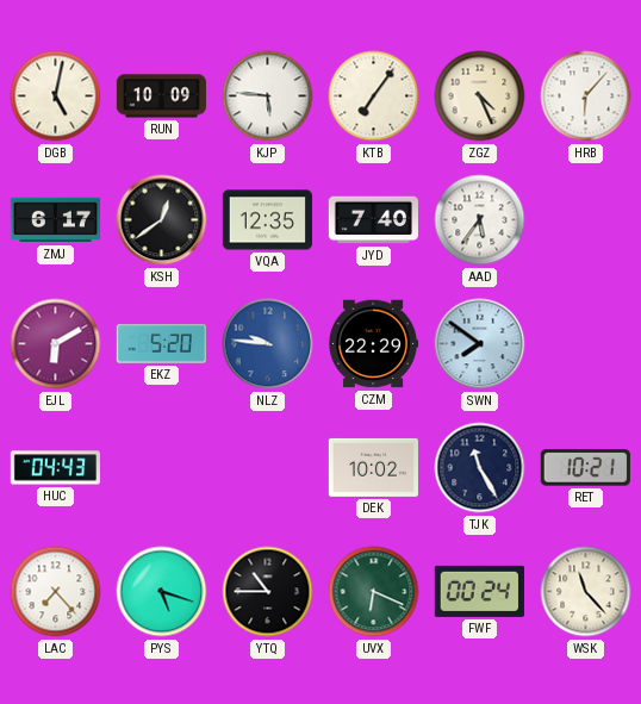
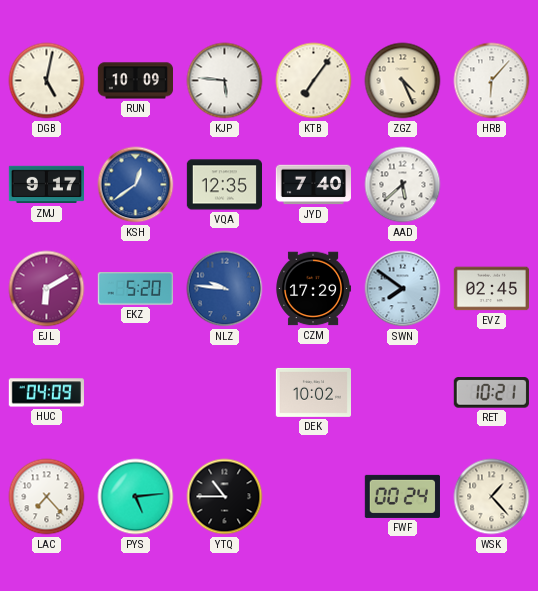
ZMJ: 6:17 -> 9:17
KSH dial: black -> blue
AAD: 5:36 -> 5:38
CZM: 22:29 -> 17:29
EVZ: none -> 02:45
HUC: 04:43 -> 04:09
TJK: 11:25 -> none
PYS: 5:18 -> 5:14
UVX: 6:19 -> none
WSK: 11:23 -> 1:23
